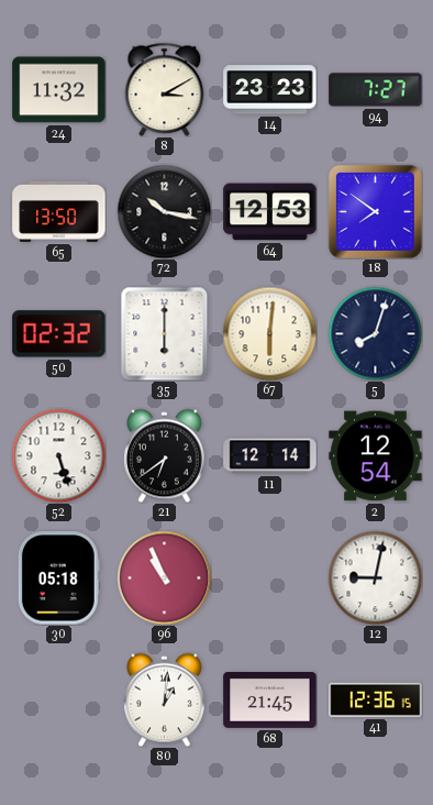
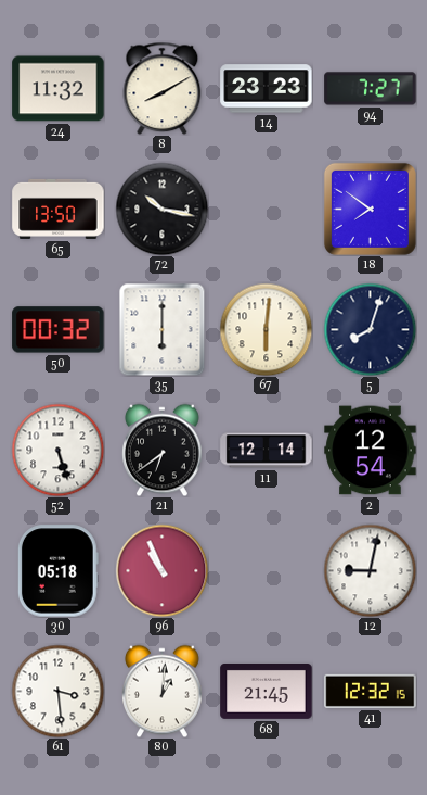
8: 3:10 -> 8:10
64: 12:53 -> none
50: 02:32 -> 00:32
61: none -> 3:29
41: 12:36 -> 12:32
